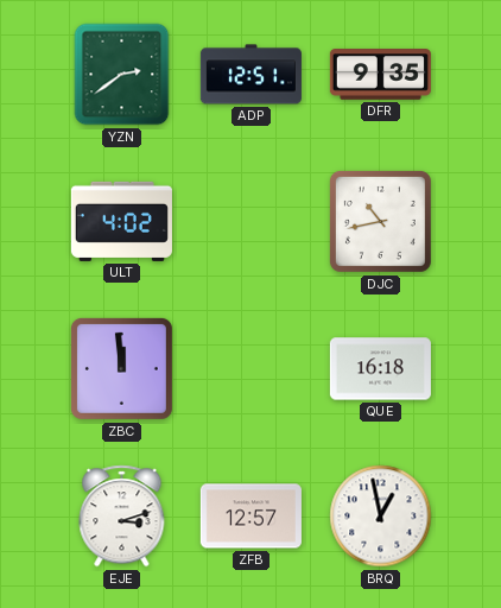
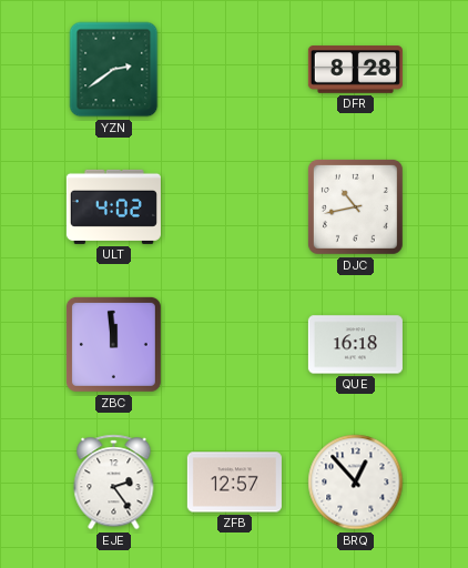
ADP: 12:51 -> none
DFR: 9:35 -> 8:28
EJE: 3:12 -> 2:24
BRQ: 12:58 -> 12:53
